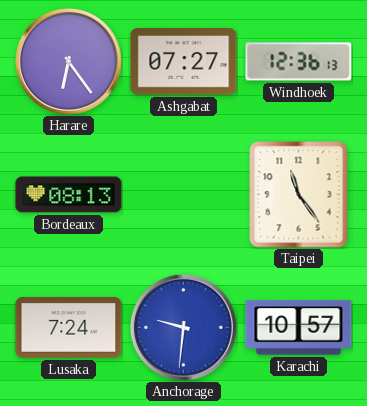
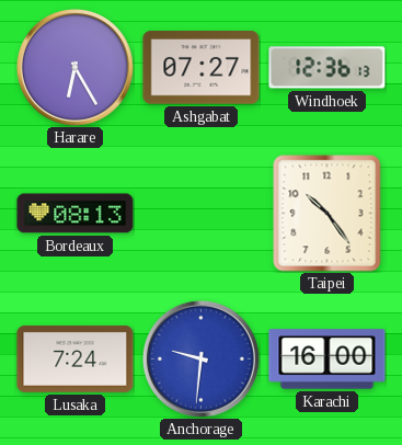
Harare: 6:24 -> 6:25
Taipei: 11:24 -> 10:24
Karachi: 10:57 -> 16:00
